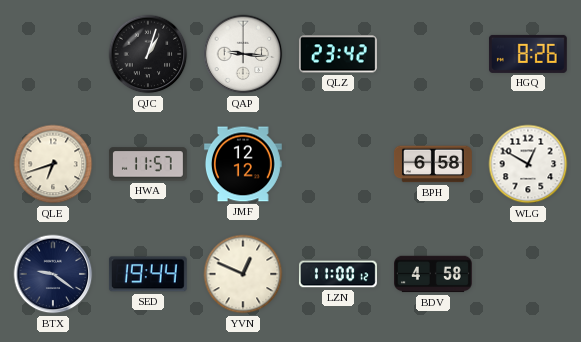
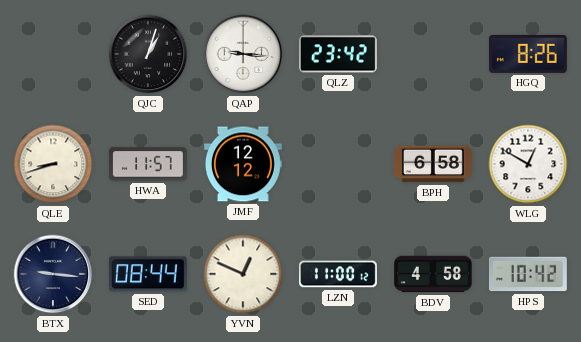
QLE: 6:42 -> 8:42
BTX: 9:21 -> 9:16
SED: 19:44 -> 08:44
HPS: none -> 10:42
